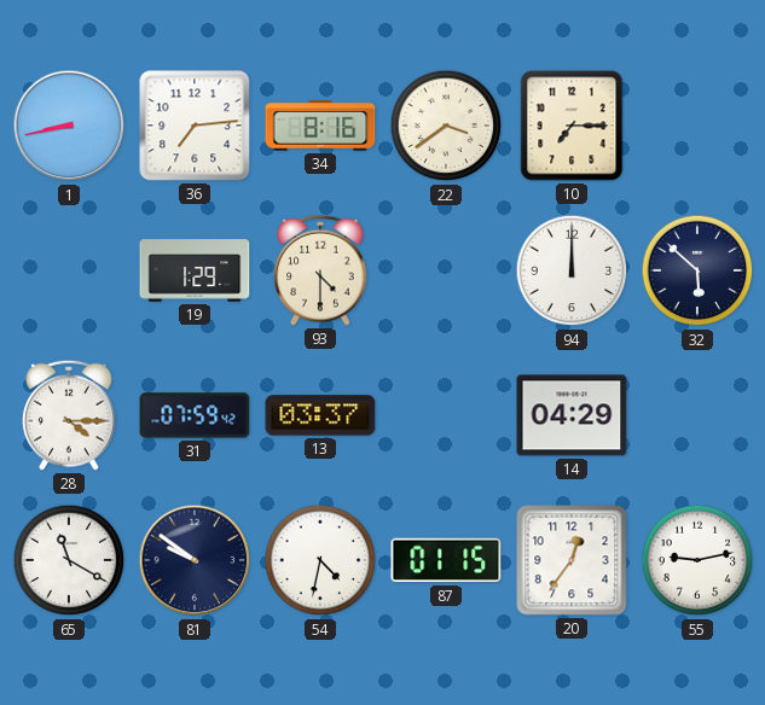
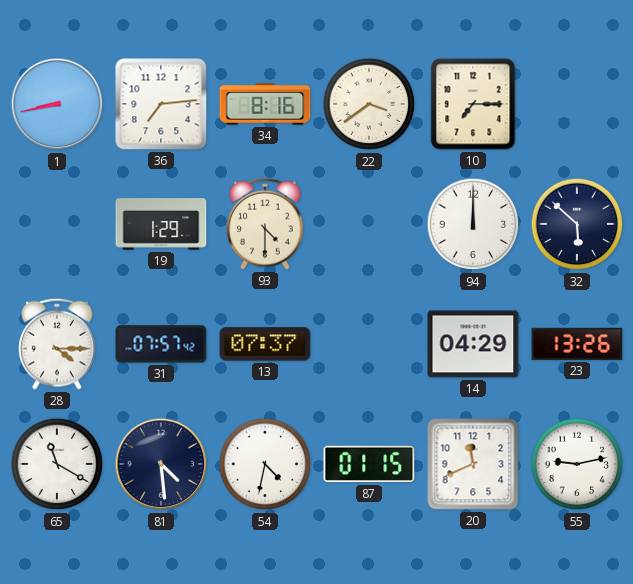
31: 07:59 -> 07:57
13: 03:37 -> 07:37
23: none -> 13:26
81: 9:51 -> 4:29
20: 12:36 -> 11:41
